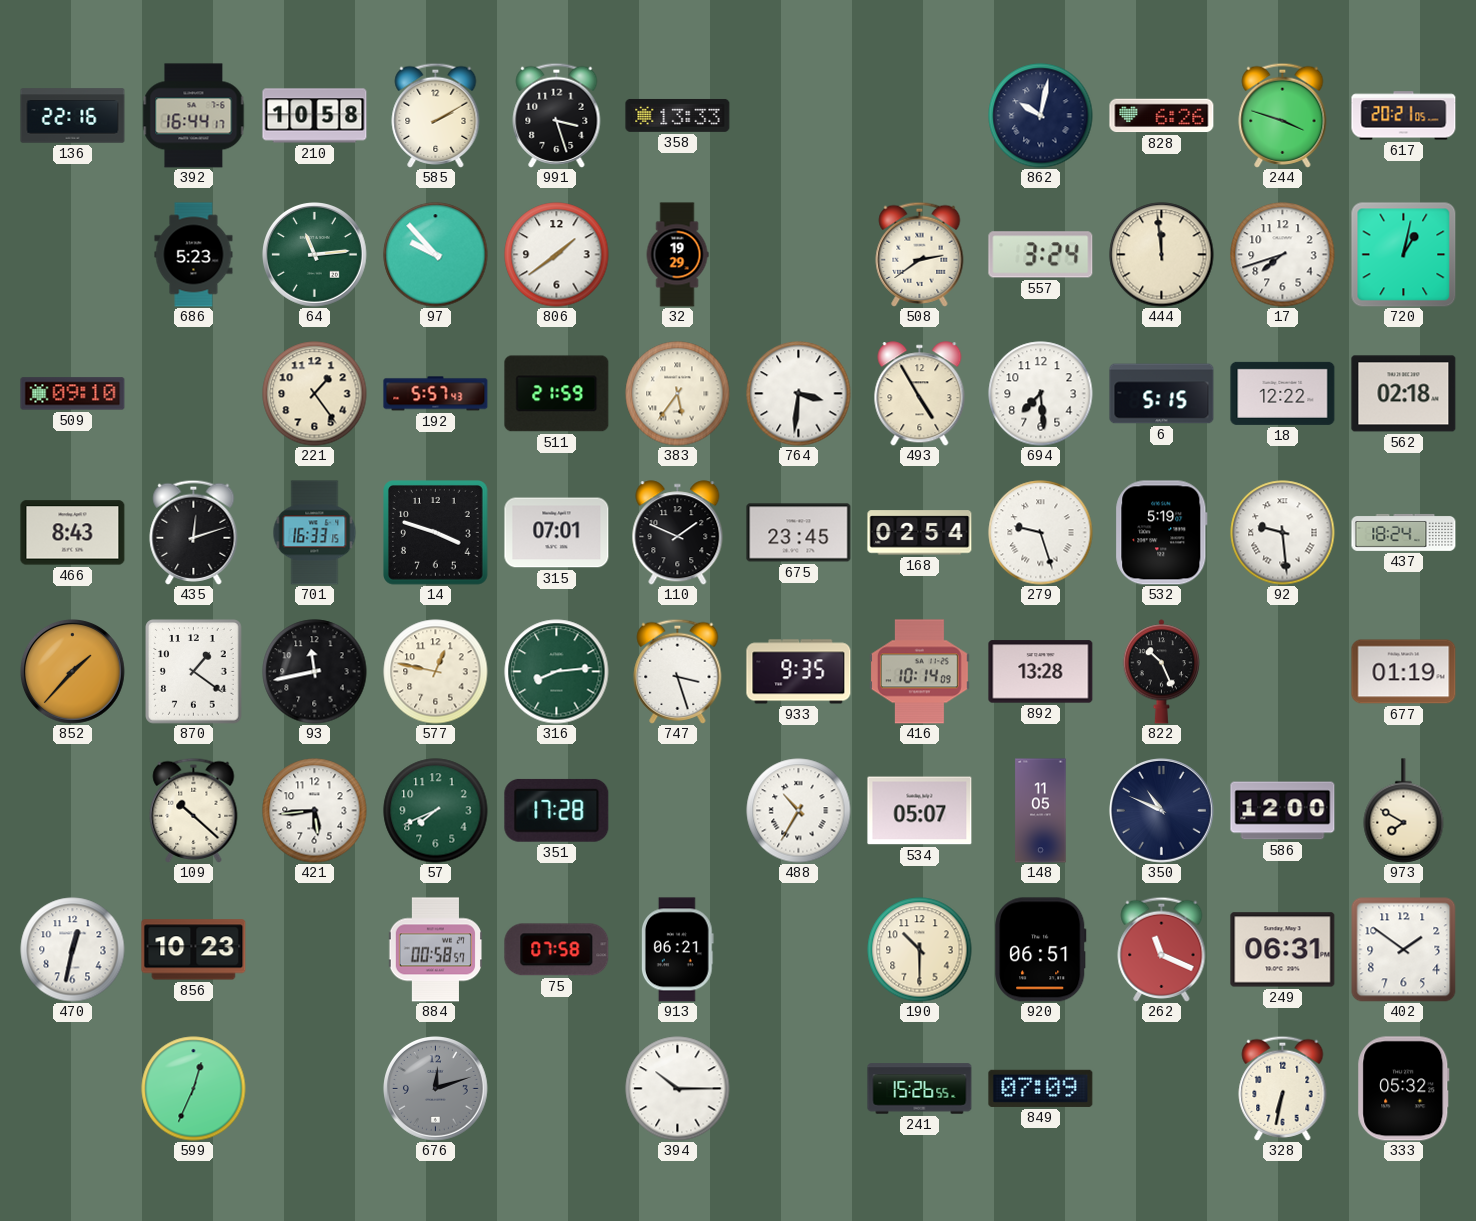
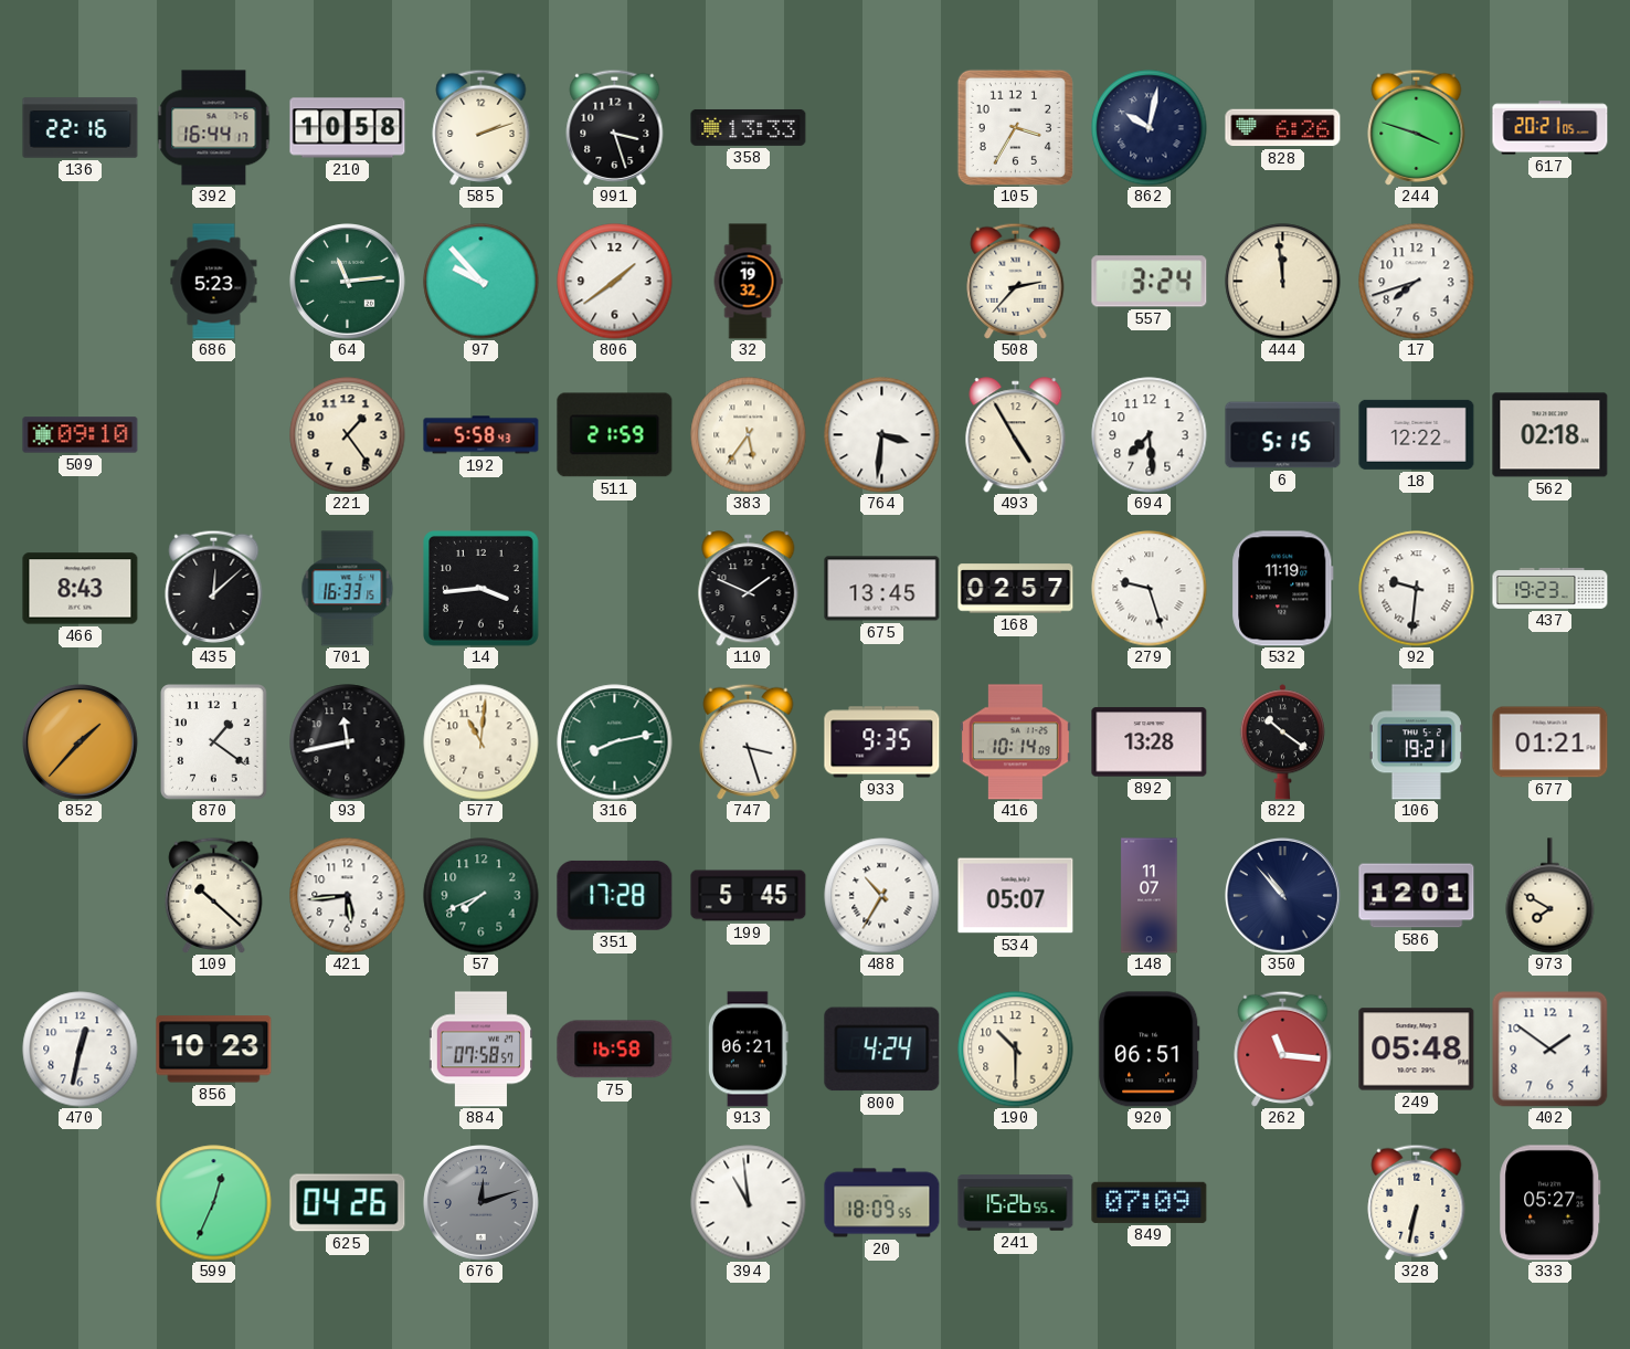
585: 2:10 -> 2:12
105: none -> 3:35
32: 19:29 -> 19:32
508: 2:39 -> 2:37
720: 1:02 -> none
192: 5:57 -> 5:58
435: 12:12 -> 12:08
14: 3:48 -> 3:44
315: 07:01 -> none
675: 23:45 -> 13:45
168: 02:54 -> 02:57
532: 5:19 -> 11:19
92: 9:29 -> 9:31
437: 18:24 -> 19:23
577: 12:47 -> 11:01
316: 8:14 -> 8:13
822: 10:26 -> 10:21
106: none -> 19:21
677: 01:19 -> 01:21
199: none -> 5:45
148: 11:05 -> 11:07
350: 10:49 -> 10:53
586: 12:00 -> 12:01
884: 00:58 -> 07:58
75: 07:58 -> 16:58
800: none -> 4:24
262: 11:19 -> 11:16
249: 06:31 -> 05:48
625: none -> 04:26
394: 10:15 -> 10:59
20: none -> 18:09
333: 05:32 -> 05:27
